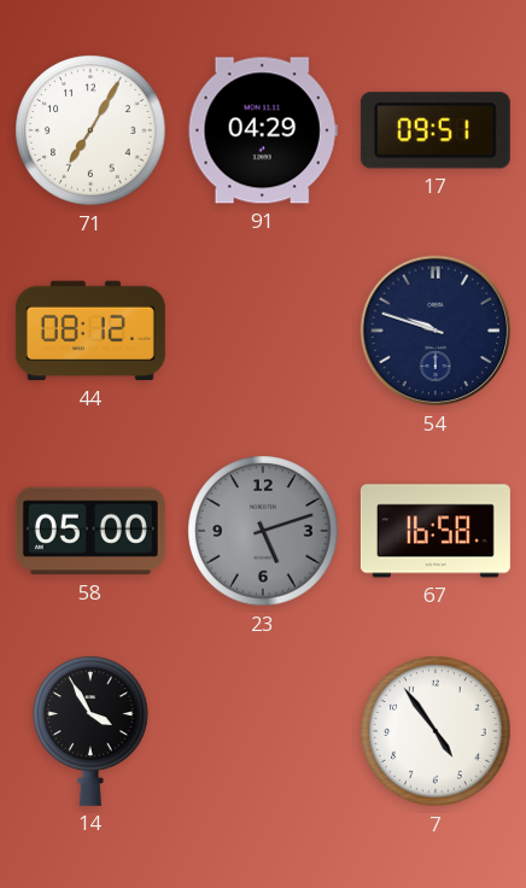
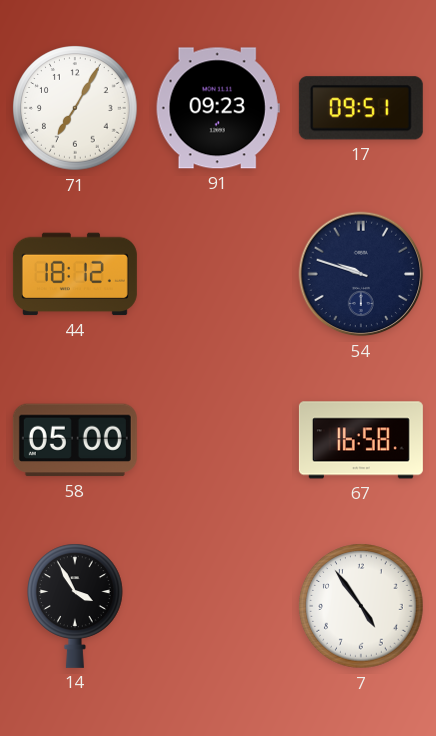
91: 04:29 -> 09:23
44: 08:12 -> 18:12
23: 5:12 -> none
